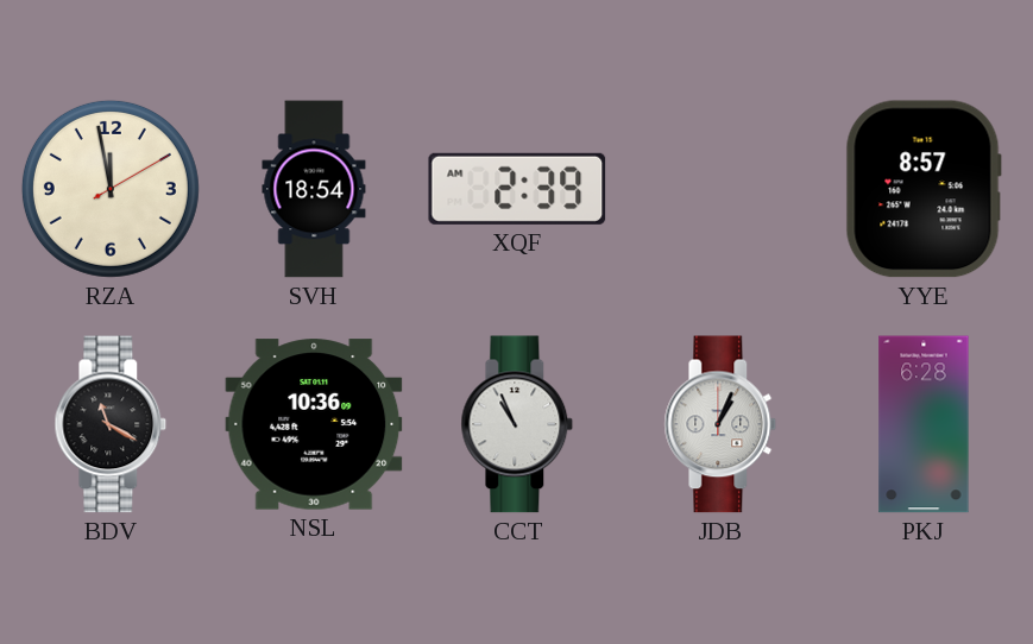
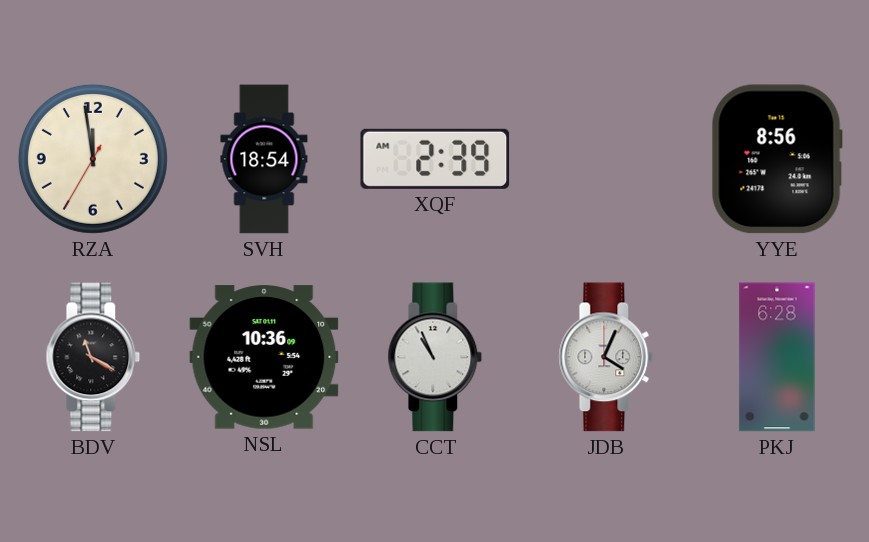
RZA: 11:58:10 -> 11:58:35
YYE: 8:57 -> 8:56
JDB: 1:04 -> 4:04
